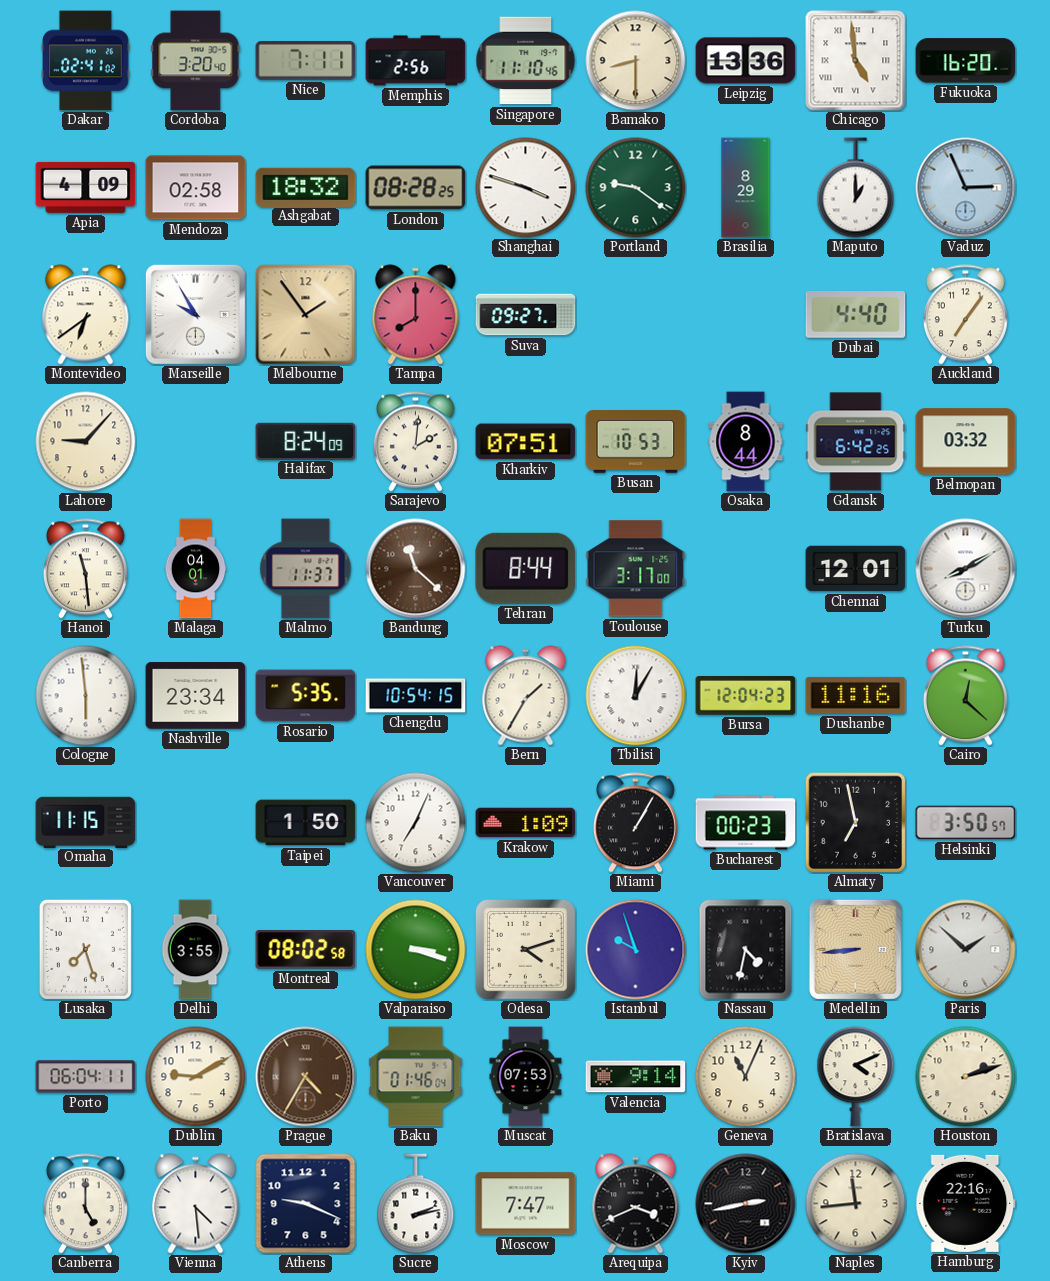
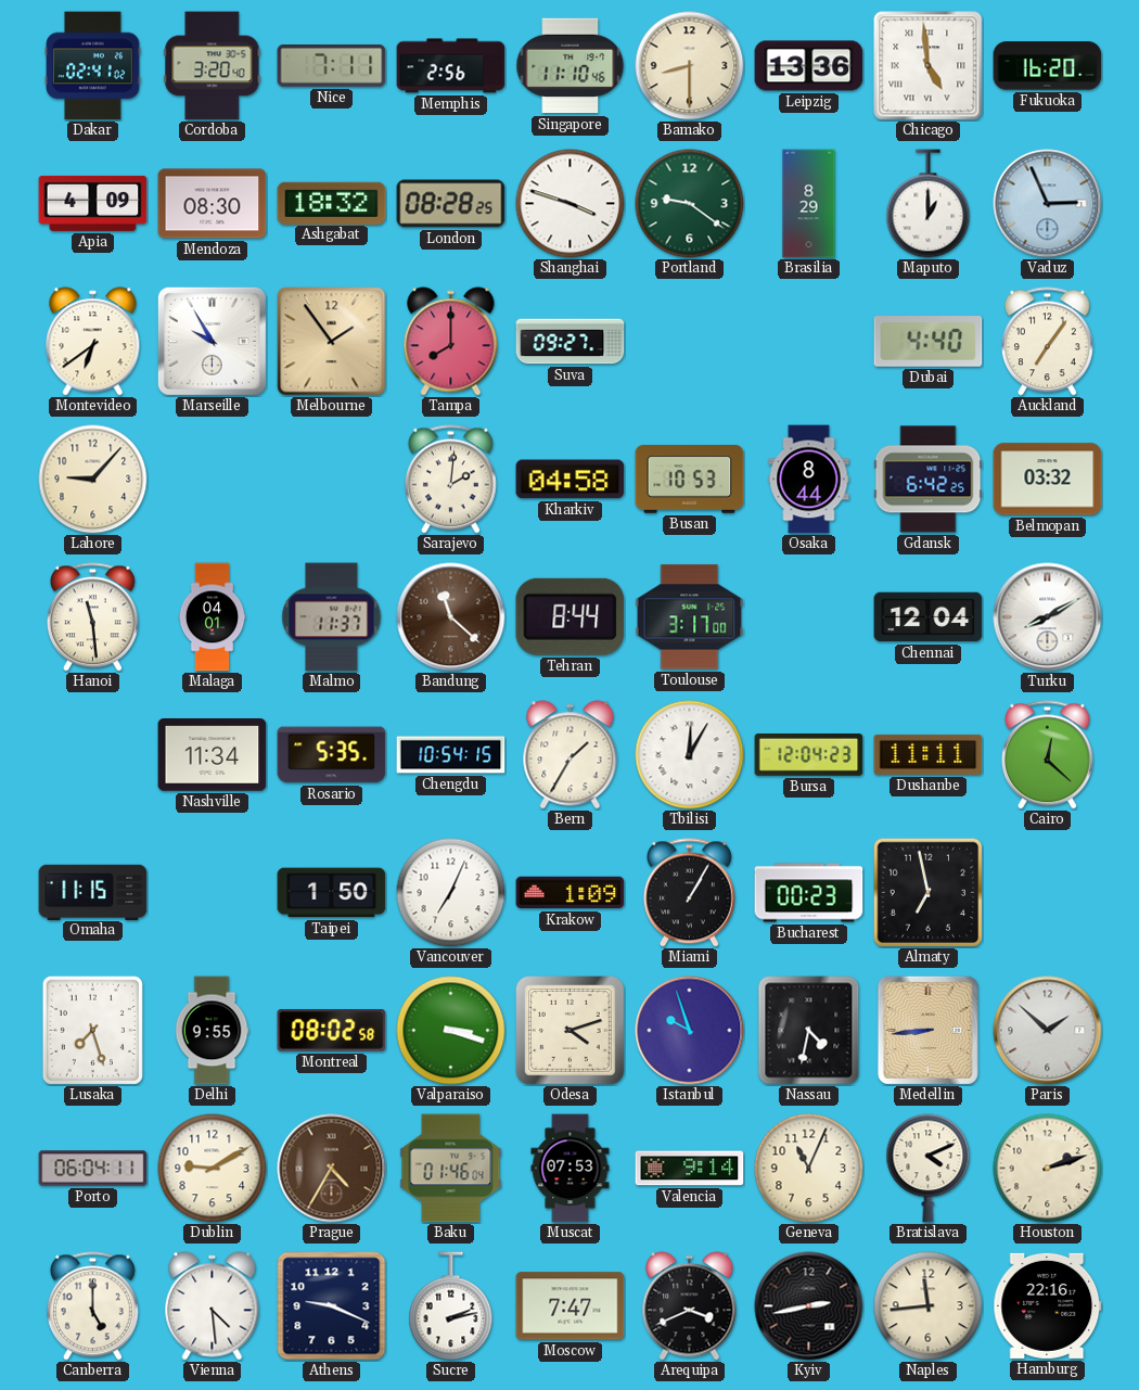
Mendoza: 02:58 -> 08:30
Halifax: 8:24 -> none
Kharkiv: 07:51 -> 04:58
Chennai: 12:01 -> 12:04
Cologne: 5:59 -> none
Nashville: 23:34 -> 11:34
Dushanbe: 11:16 -> 11:11
Helsinki: 3:50 -> none
Delhi: 3:55 -> 9:55
